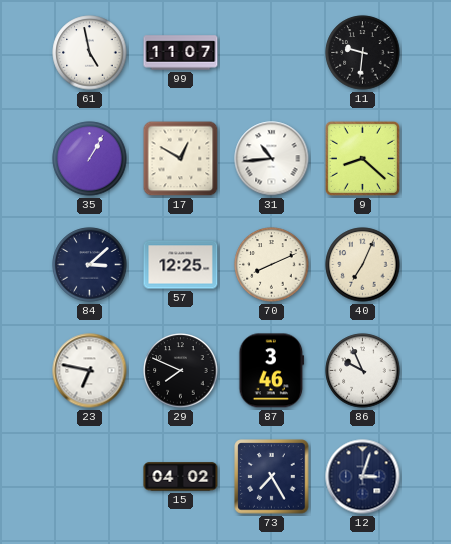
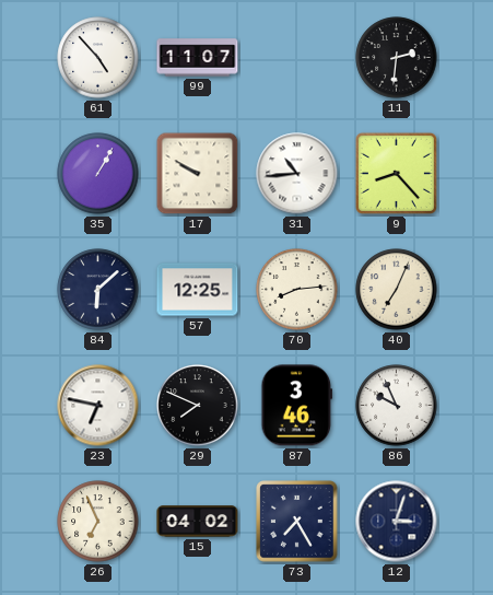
61: 4:58 -> 4:53
11: 9:31 -> 2:31
17: 12:50 -> 9:50
9: 8:22 -> 8:23
84: 3:08 -> 6:08
70: 8:11 -> 8:14
26: none -> 6:56
